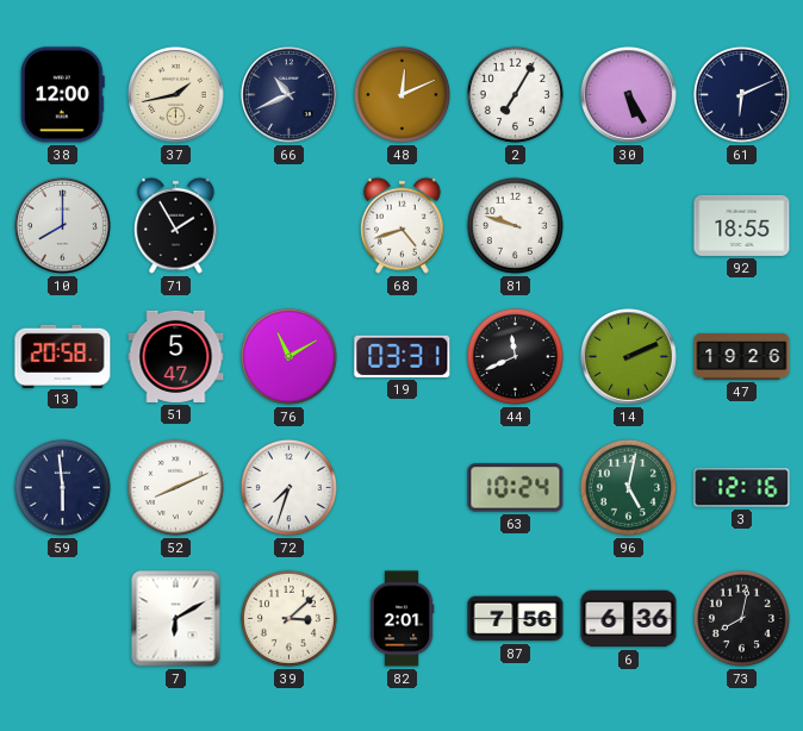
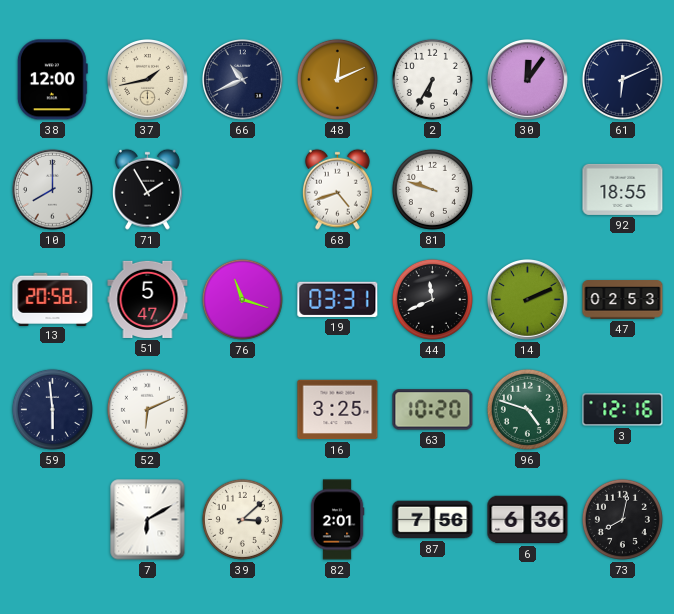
2: 7:05 -> 6:35
30: 5:25 -> 12:06
76: 11:10 -> 11:18
47: 19:26 -> 02:53
52: 8:11 -> 6:11
72: 7:33 -> none
16: none -> 3:25
63: 10:24 -> 10:20
96: 5:02 -> 4:48
